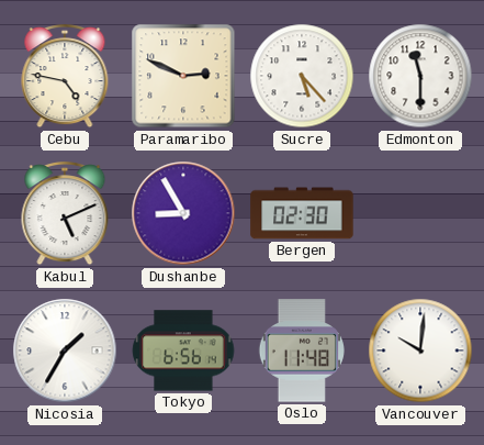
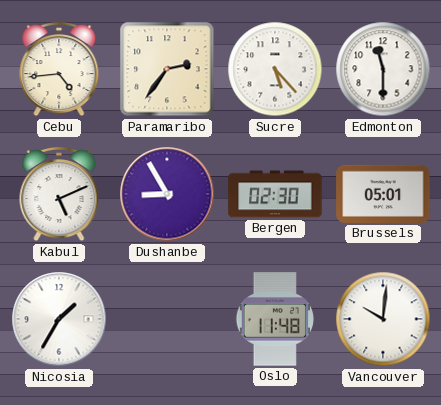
Cebu: 4:47 -> 4:44
Paramaribo: 2:49 -> 2:36
Brussels: none -> 05:01
Tokyo: 6:56 -> none
